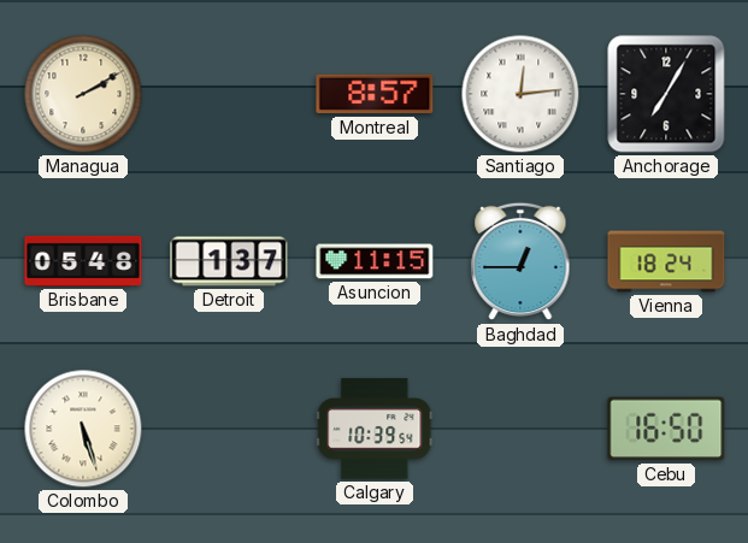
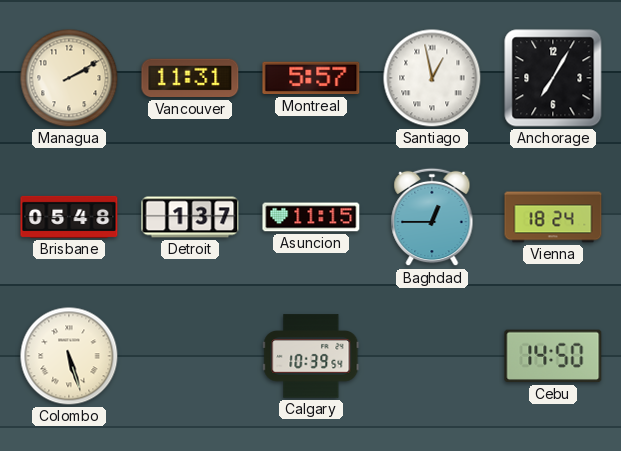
Vancouver: none -> 11:31
Montreal: 8:57 -> 5:57
Santiago: 12:14 -> 12:58
Cebu: 16:50 -> 14:50
